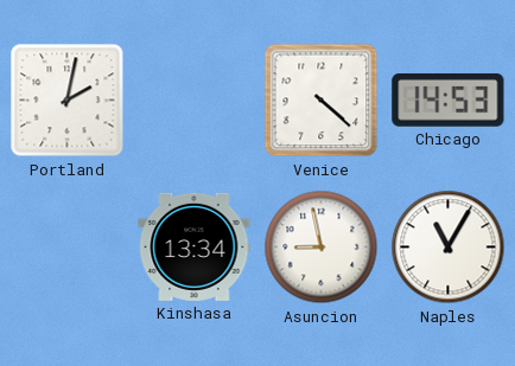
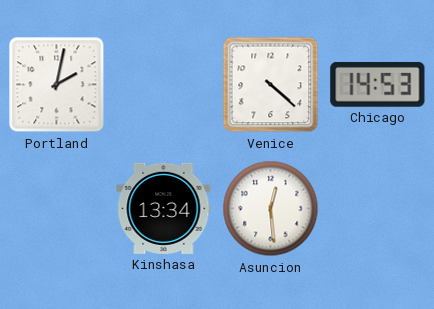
Asuncion: 8:58 -> 12:29
Naples: 11:05 -> none
